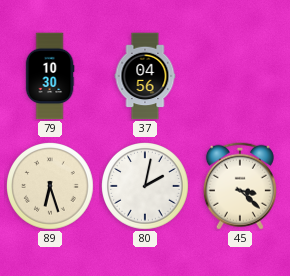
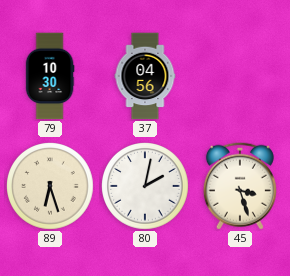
45: 3:22 -> 3:27
